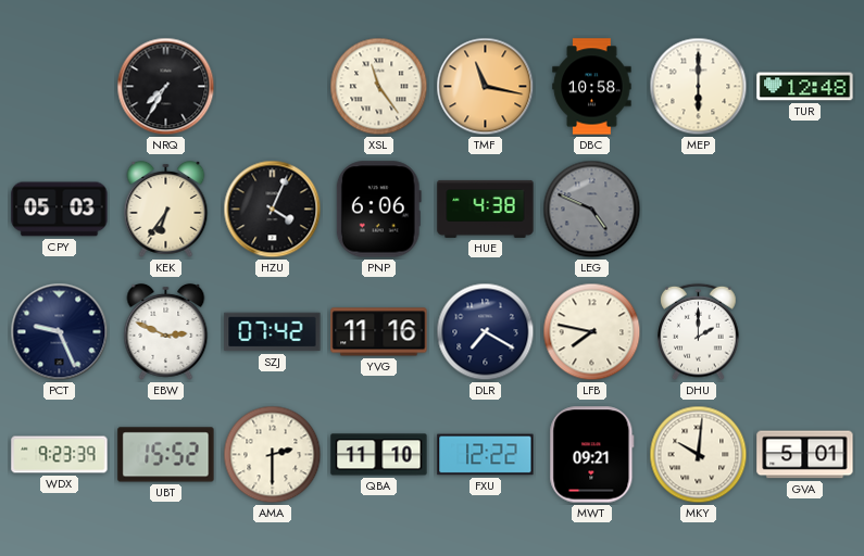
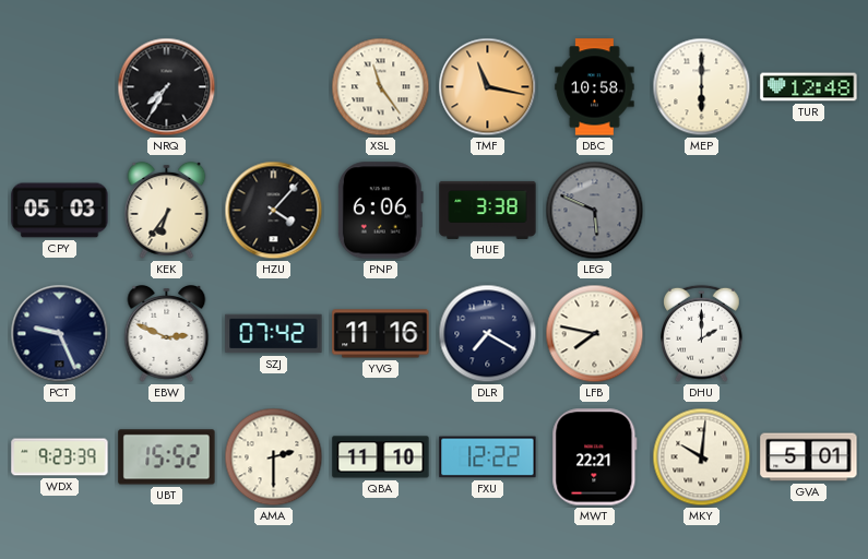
HZU: 4:04 -> 4:07
HUE: 4:38 -> 3:38
LEG: 4:49 -> 5:49
MWT: 09:21 -> 22:21
